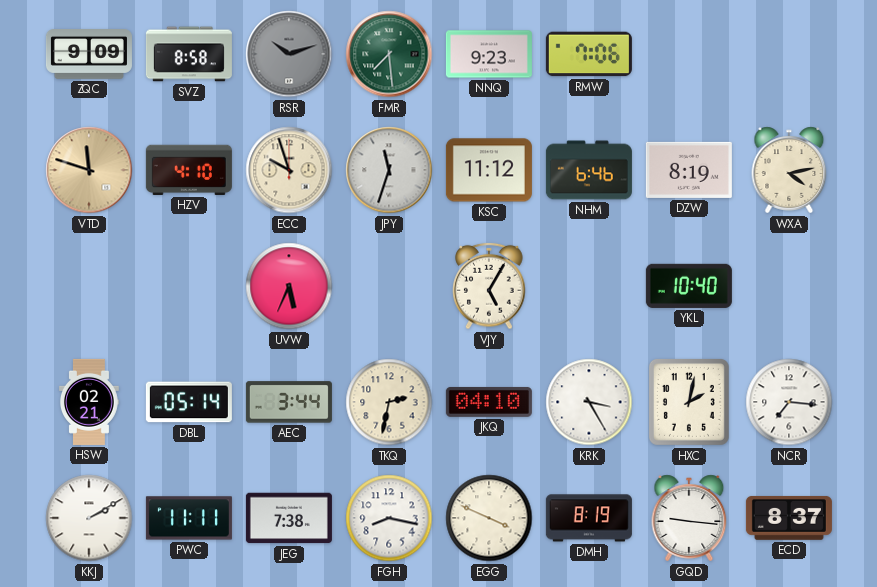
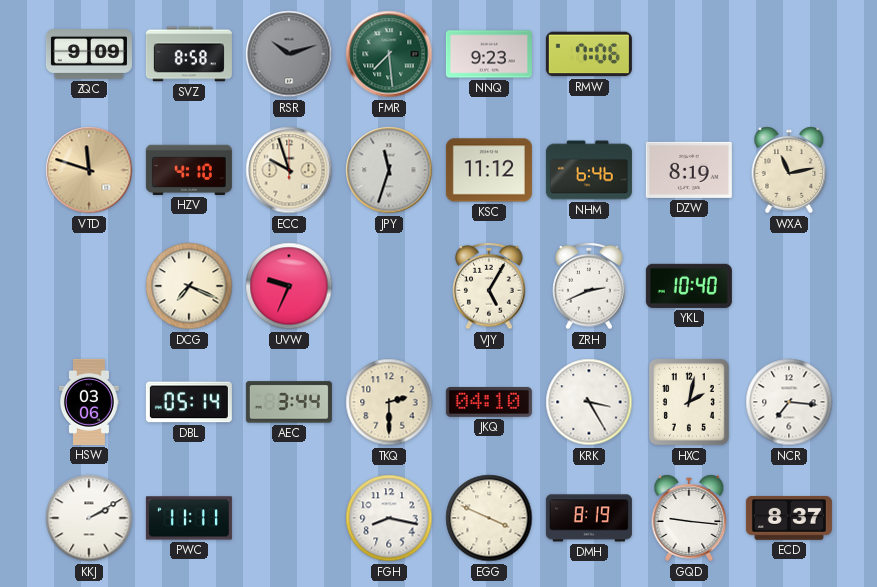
WXA: 4:13 -> 11:13
DCG: none -> 7:19
UVW: 5:34 -> 9:34
ZRH: none -> 2:41
HSW: 02:21 -> 03:06
TKQ: 2:32 -> 2:30
JEG: 7:38 -> none
